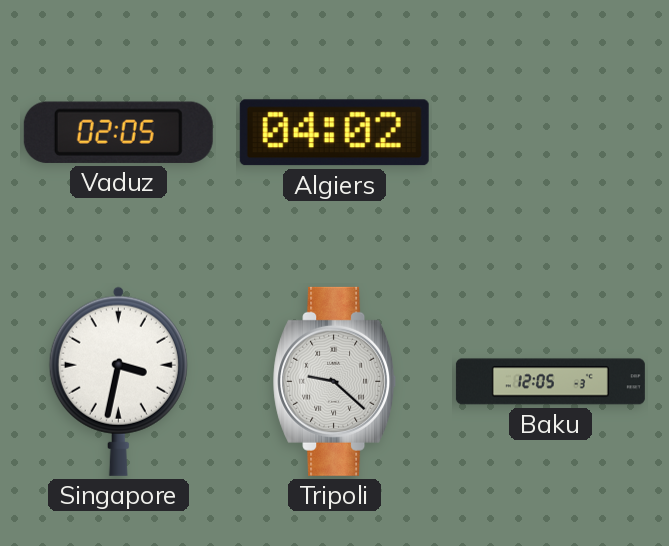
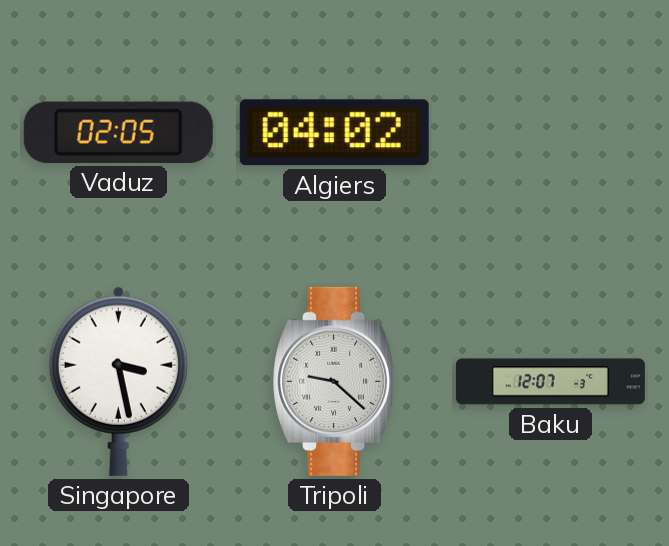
Singapore: 3:32 -> 3:28
Baku: 12:05 -> 12:07
